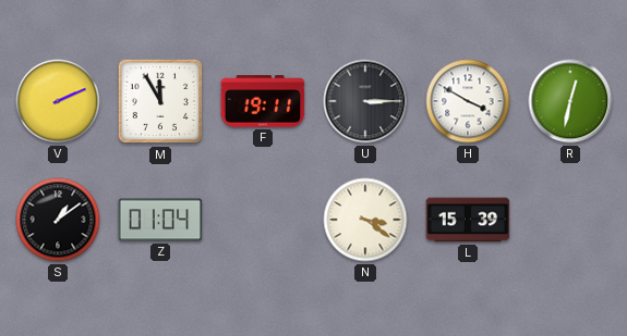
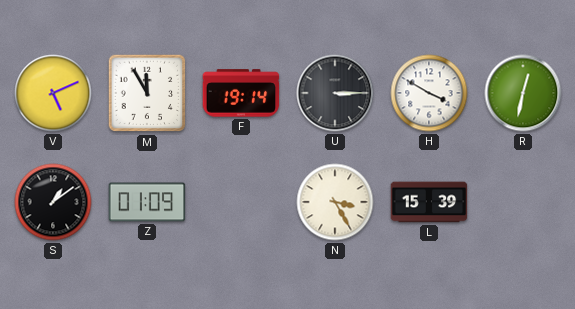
V: 2:11 -> 5:11
F: 19:11 -> 19:14
Z: 01:04 -> 01:09
N: 3:21 -> 3:25
